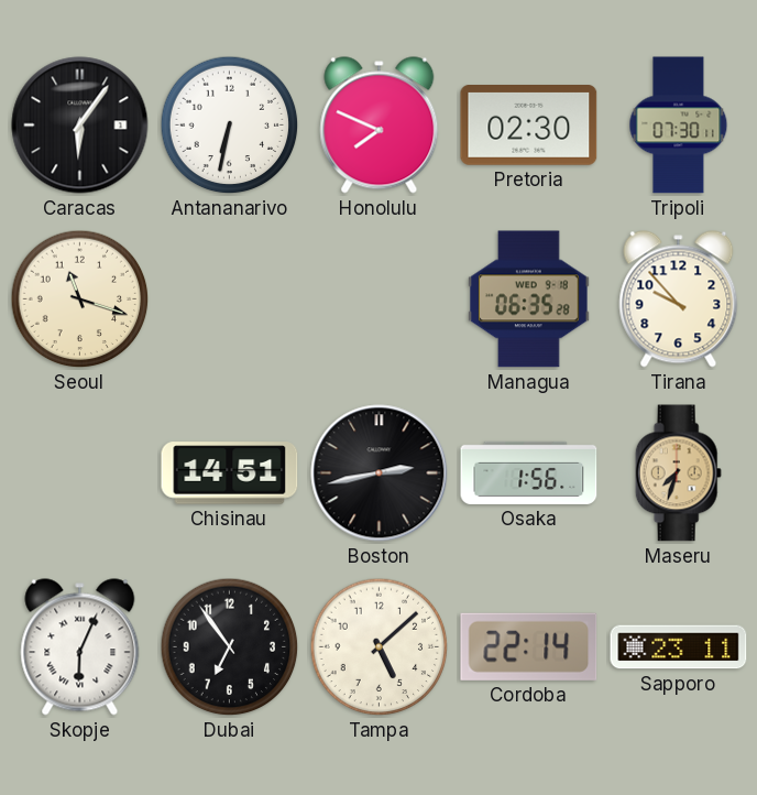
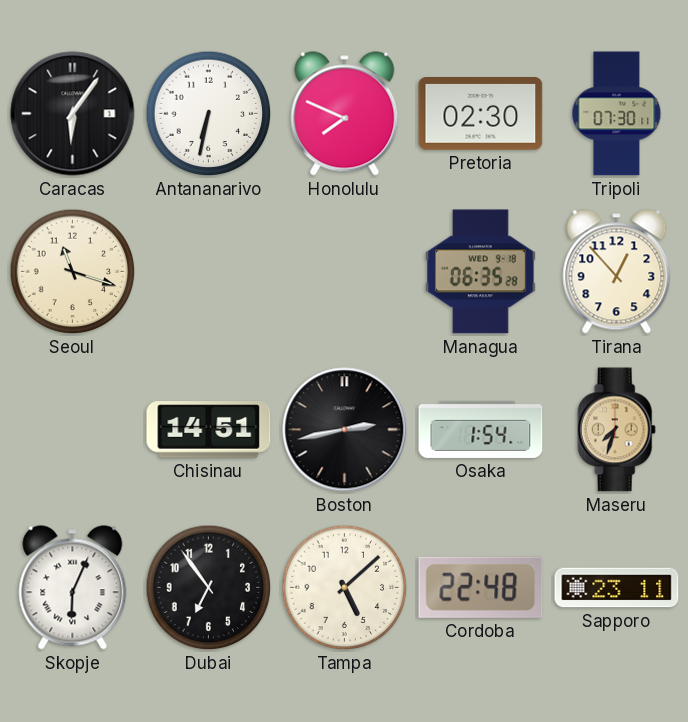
Tirana: 9:53 -> 12:53
Osaka: 1:56 -> 1:54
Cordoba: 22:14 -> 22:48
